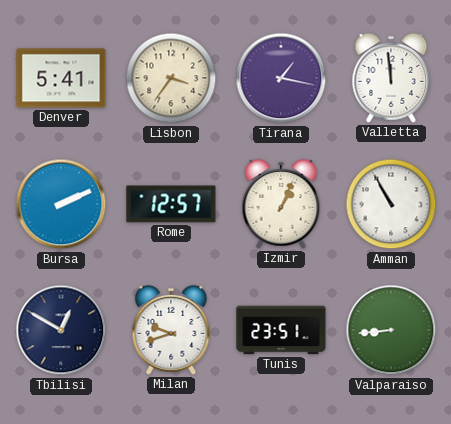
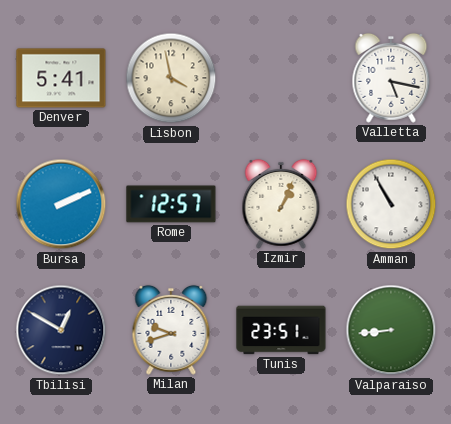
Lisbon: 3:36 -> 3:58
Tirana: 1:17 -> none
Valletta: 11:59 -> 5:17
